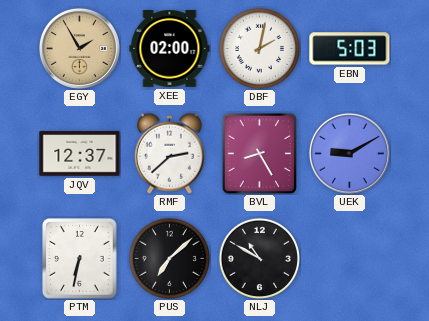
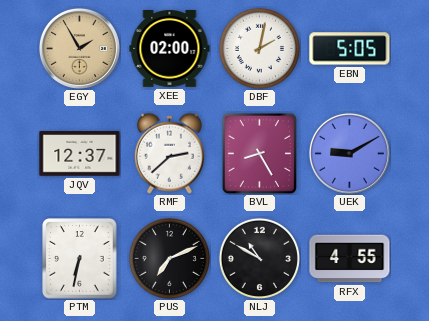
EBN: 5:03 -> 5:05
PUS: 7:08 -> 7:11
RFX: none -> 4:55
